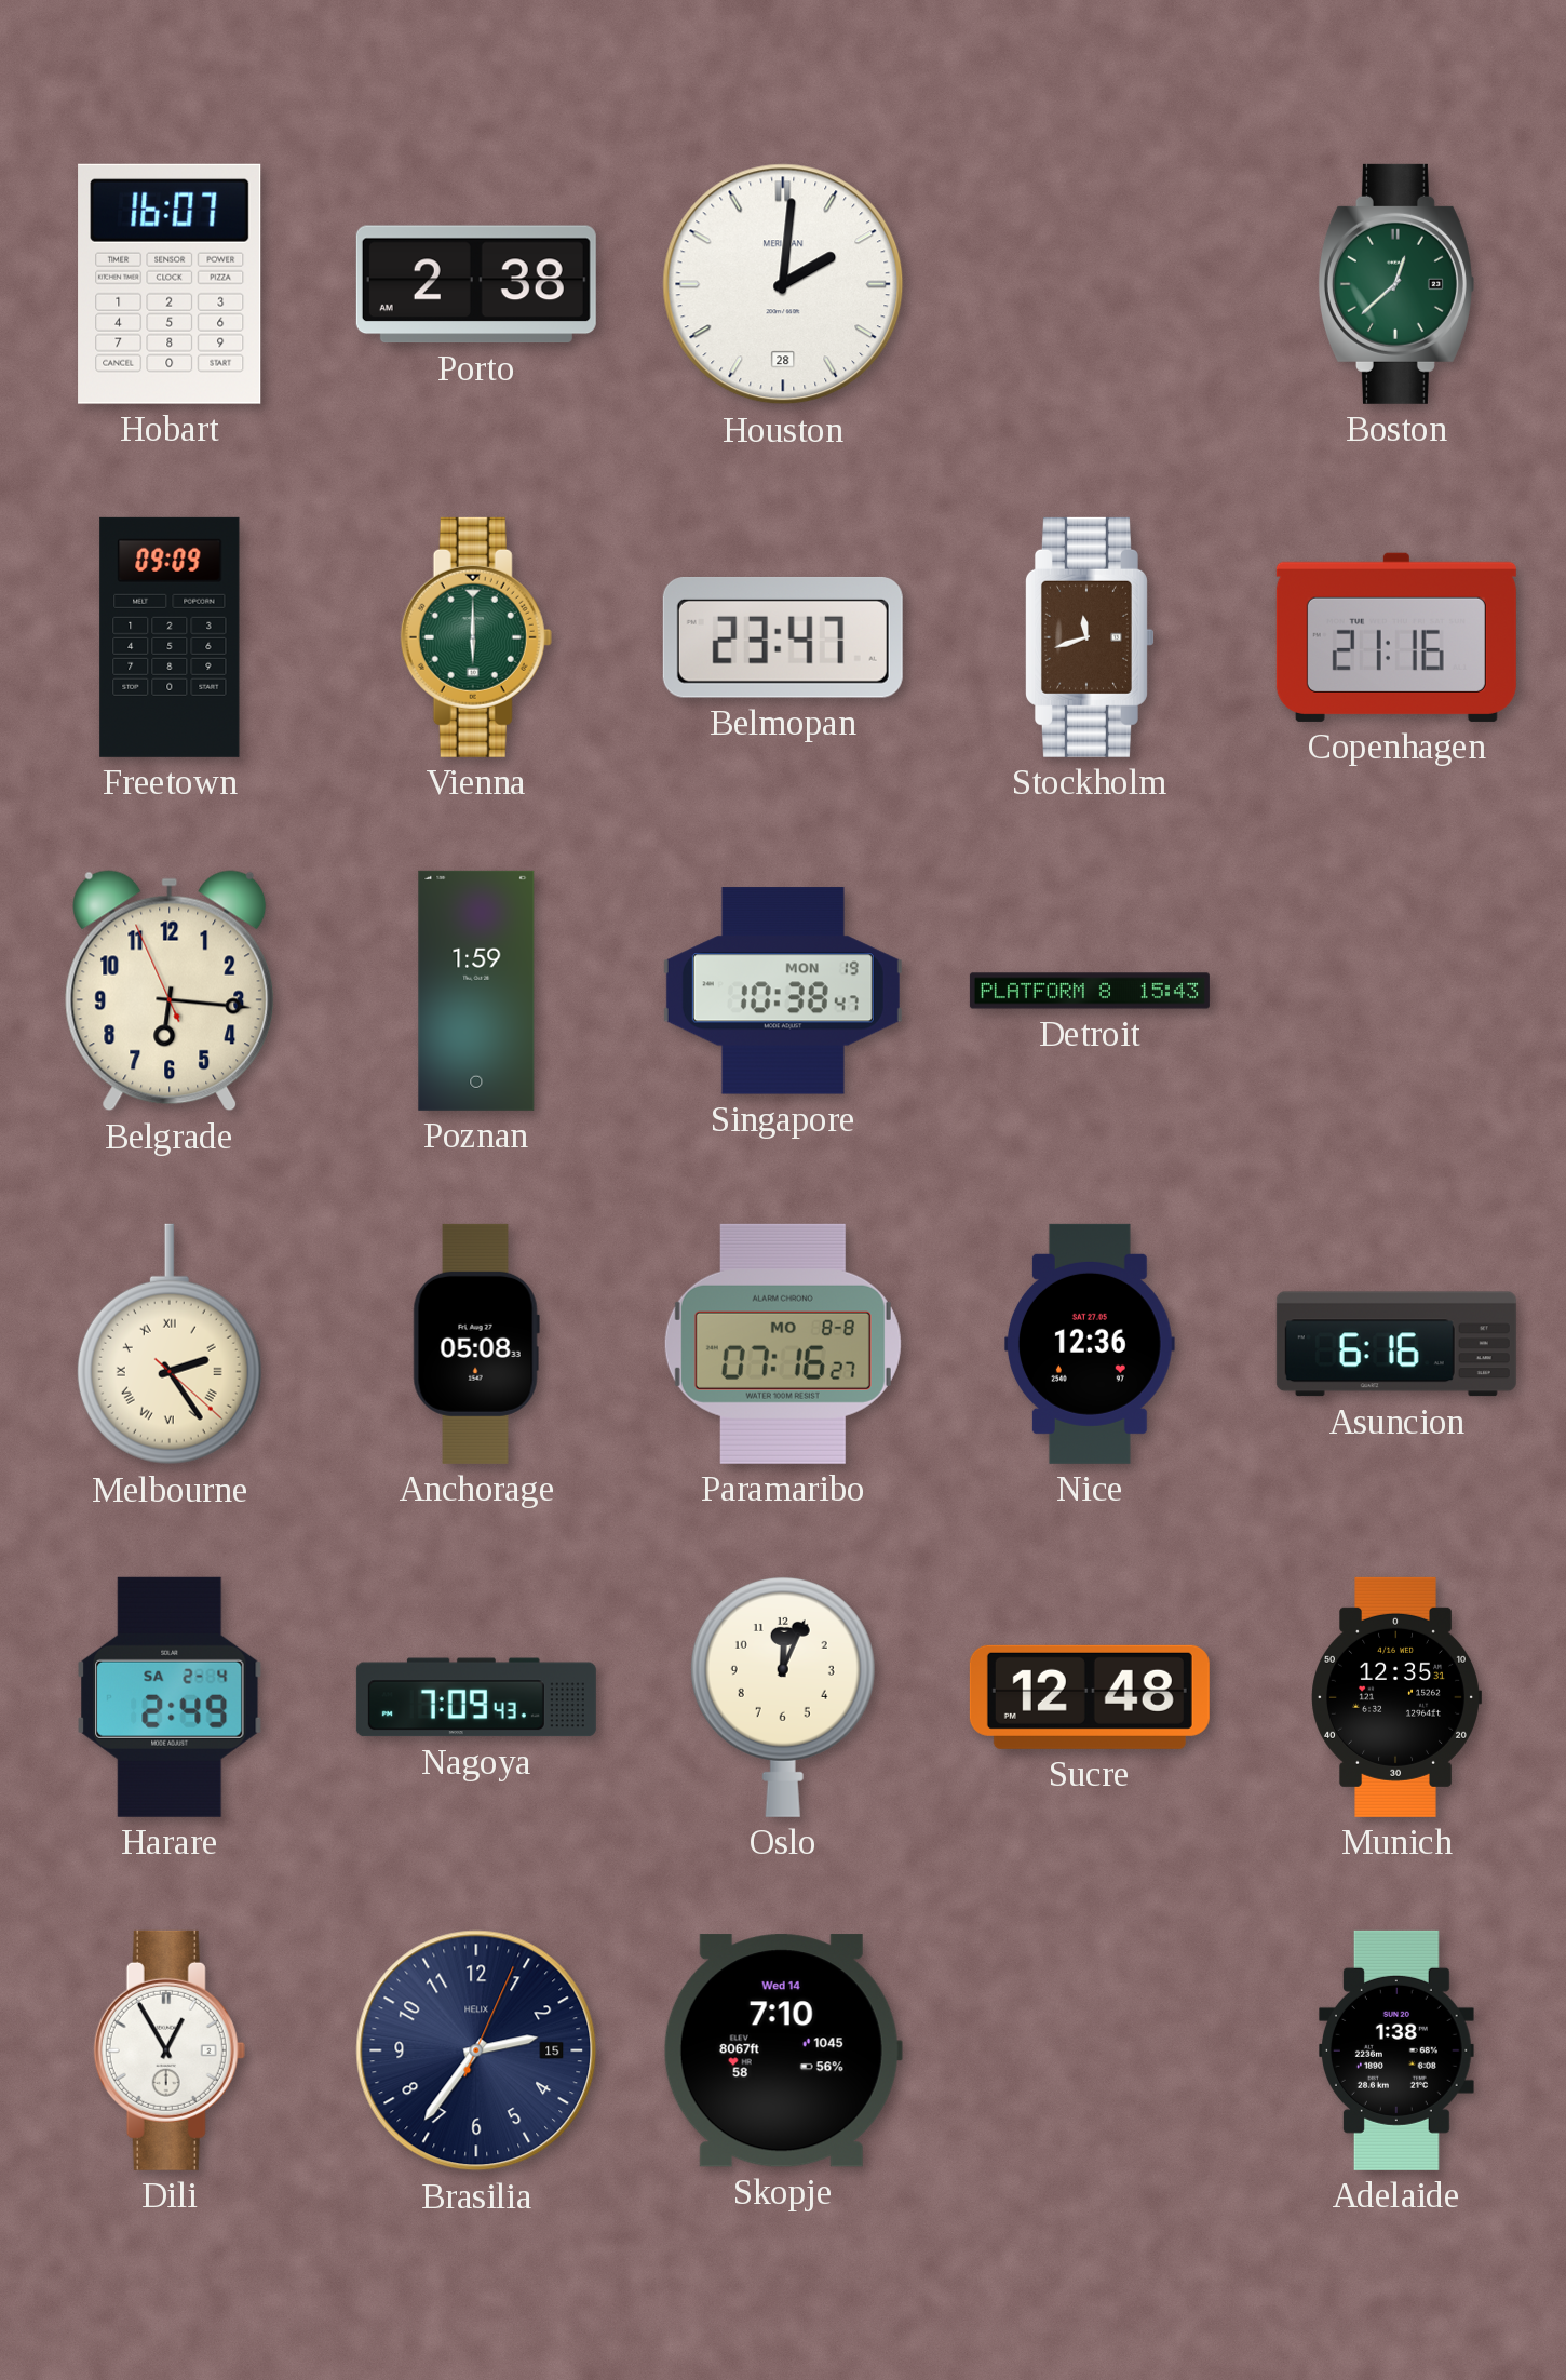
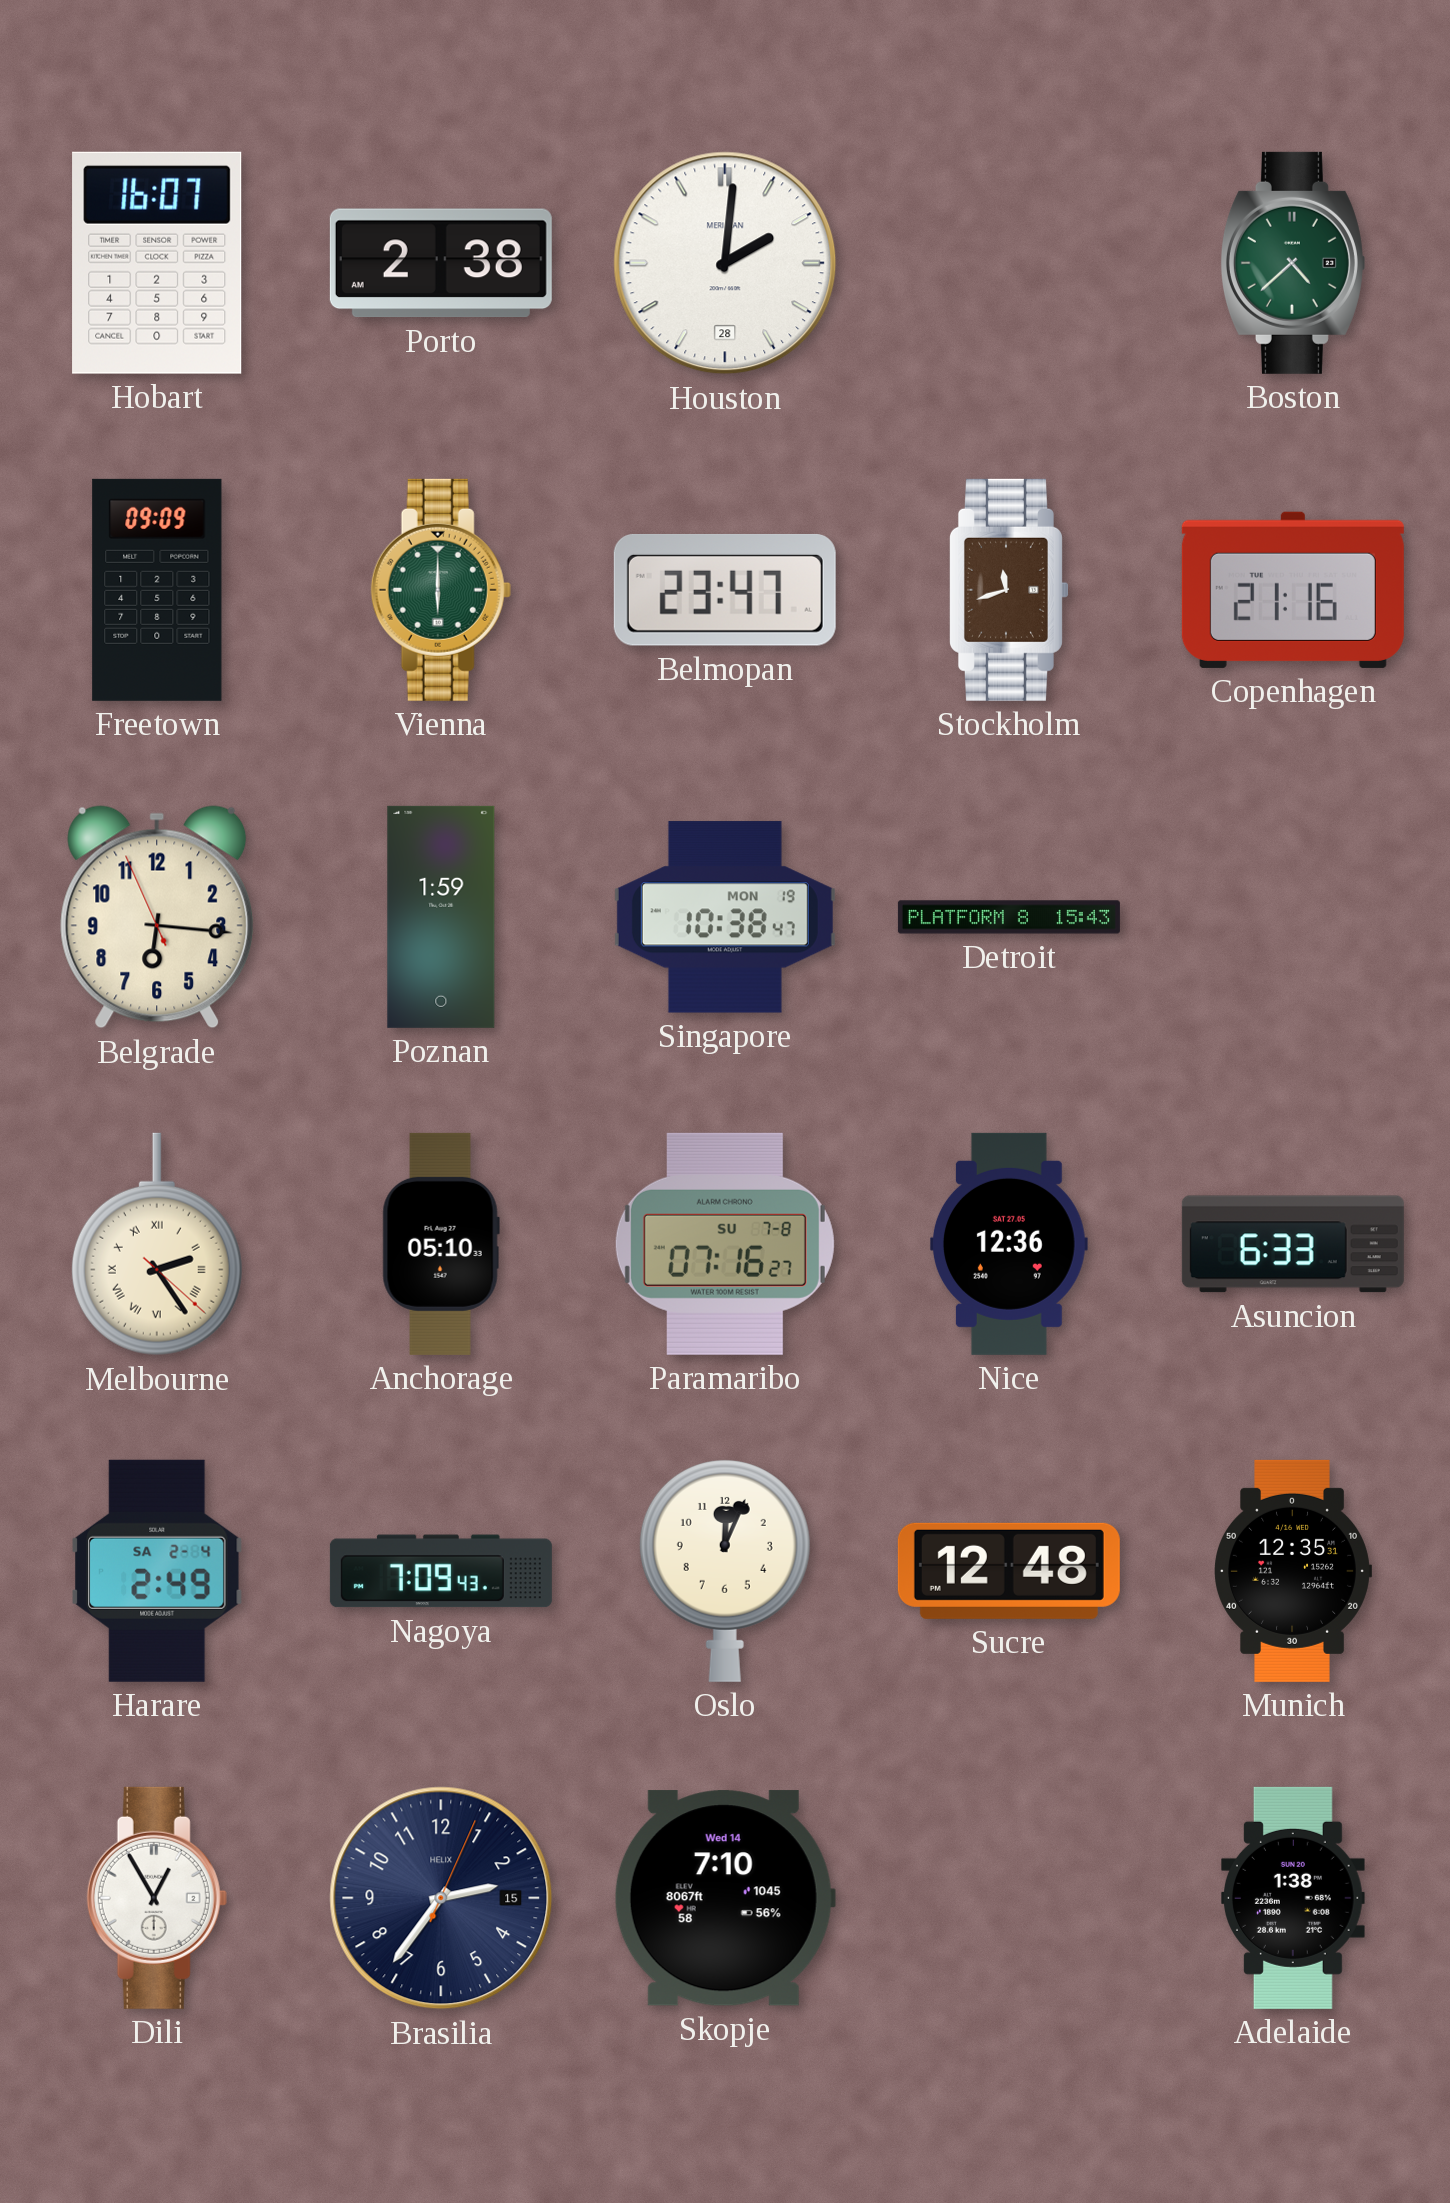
Boston: 12:38 -> 4:38
Anchorage: 05:08 -> 05:10
Paramaribo date: MO 8-8 -> SU 7-8
Asuncion: 6:16 -> 6:33
